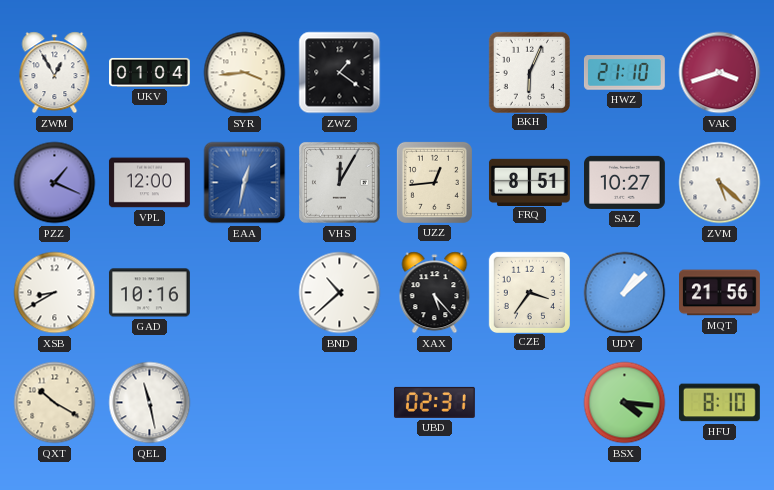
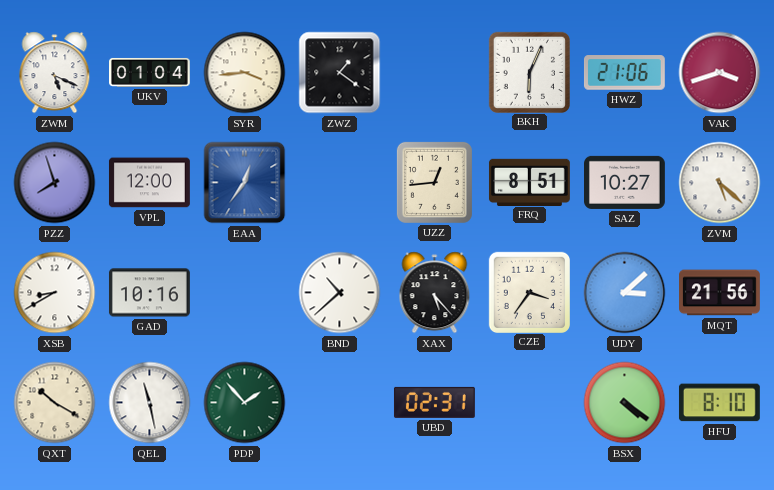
ZWM: 12:55 -> 5:19
HWZ: 21:10 -> 21:06
PZZ: 1:19 -> 7:57
EAA: 12:32 -> 12:36
VHS: 12:05 -> none
UDY: 1:08 -> 3:08
PDP: none -> 1:53
BSX: 4:16 -> 4:21
